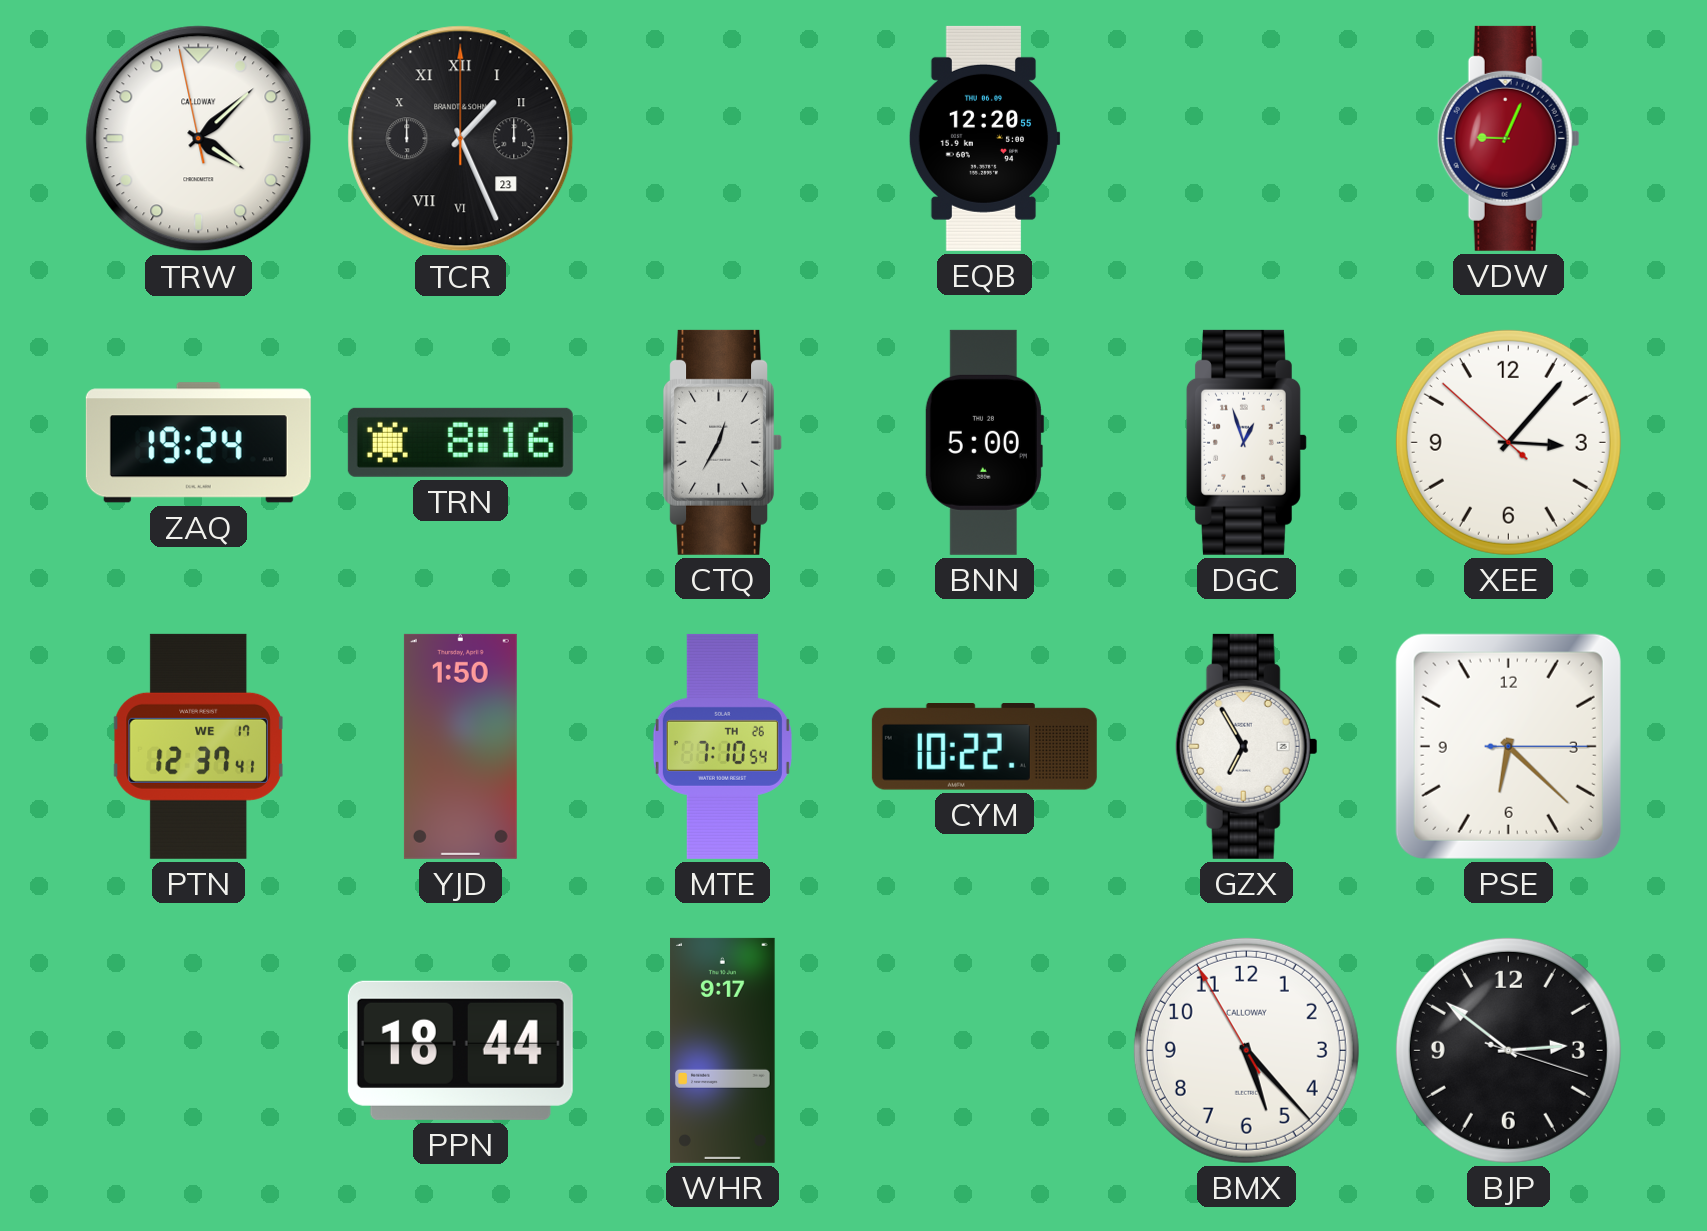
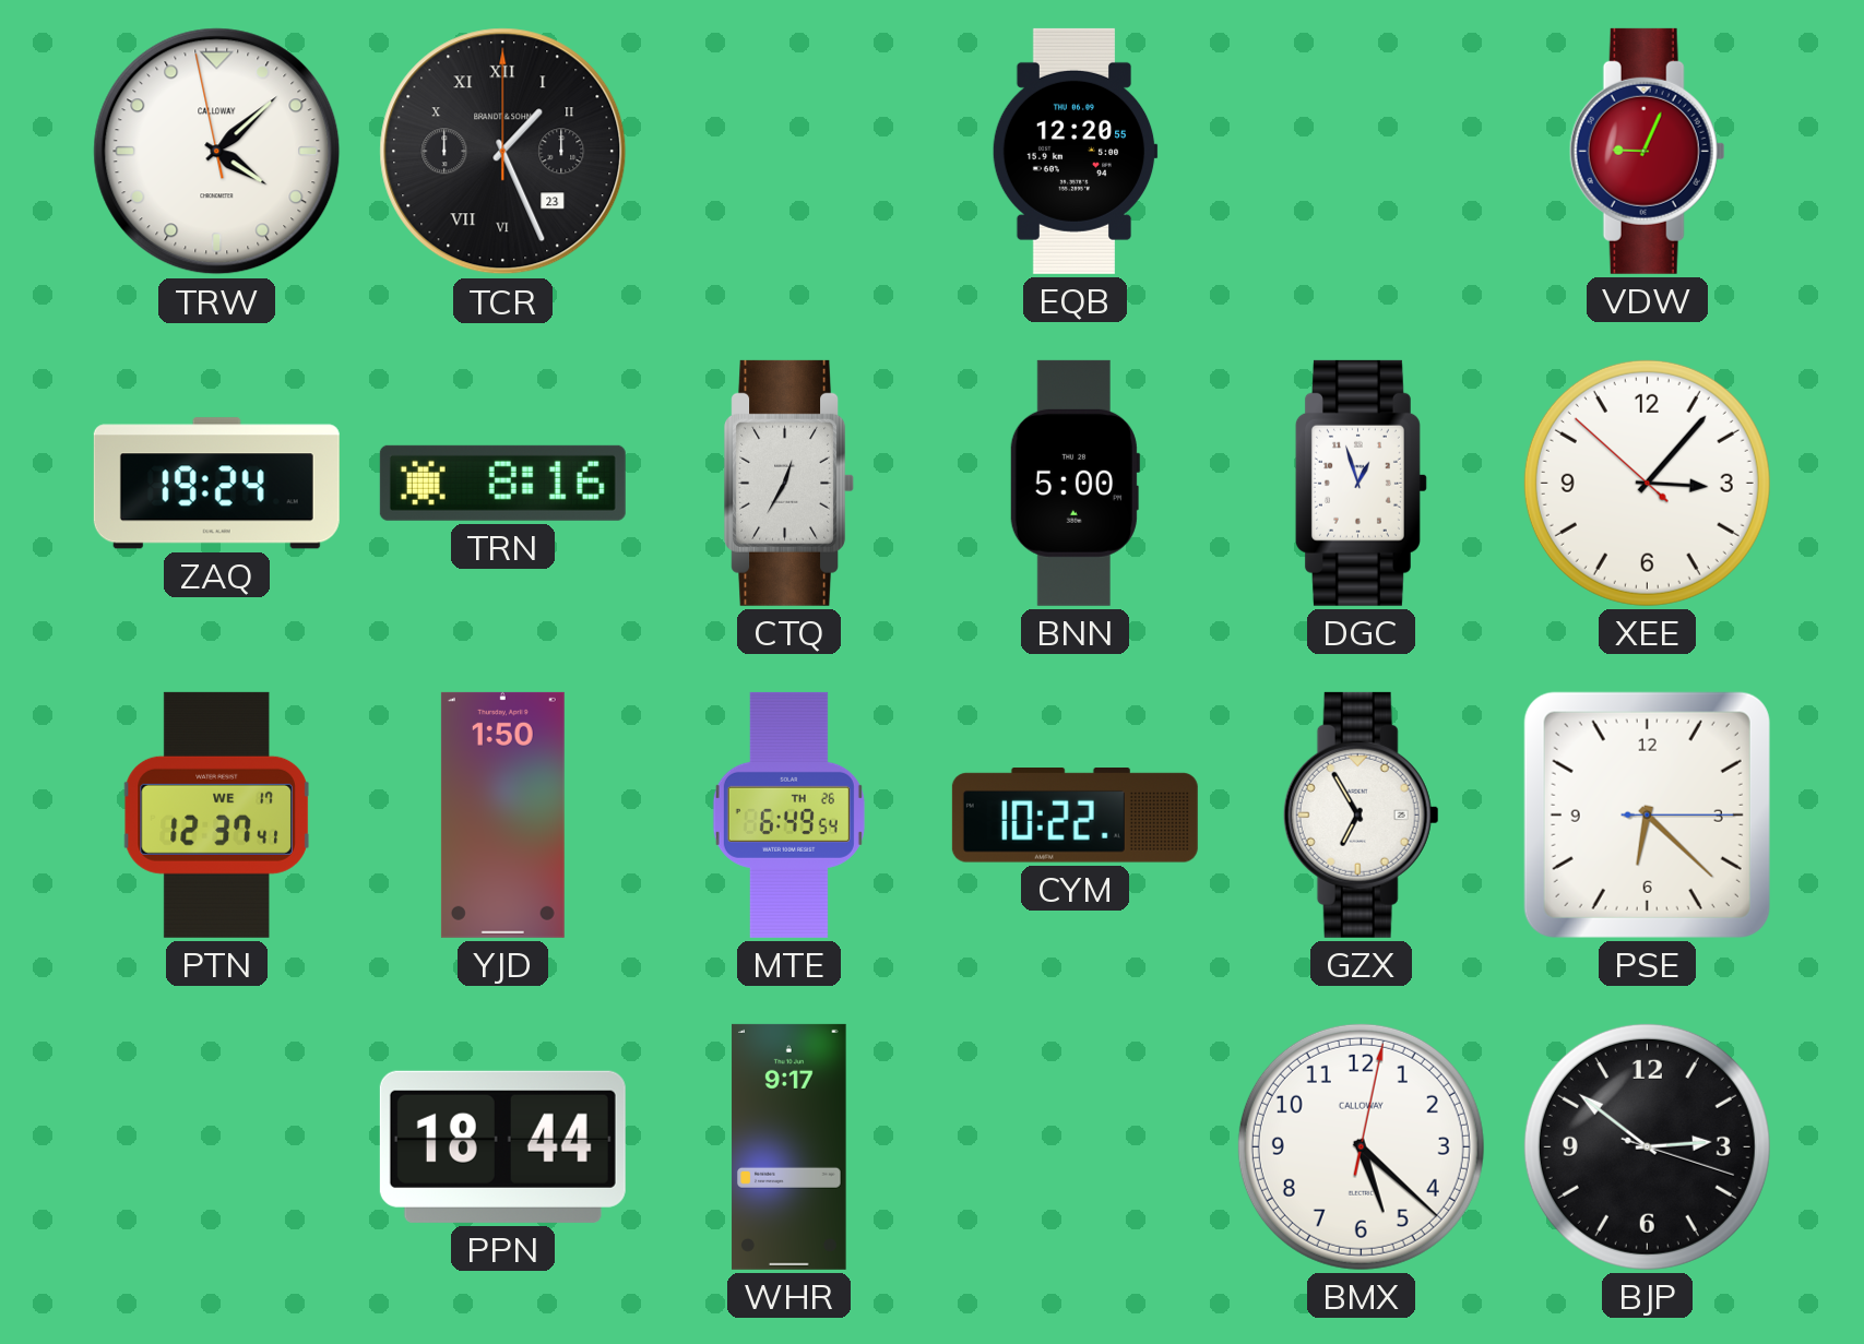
MTE: 7:10 -> 6:49
BMX: 5:22:55 -> 5:22:02
